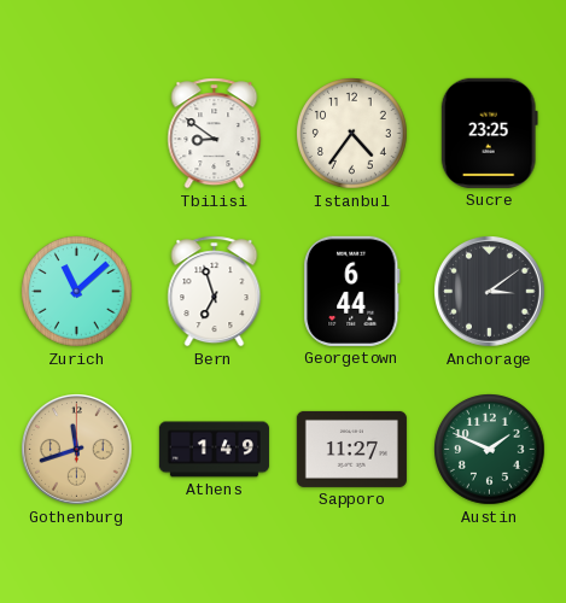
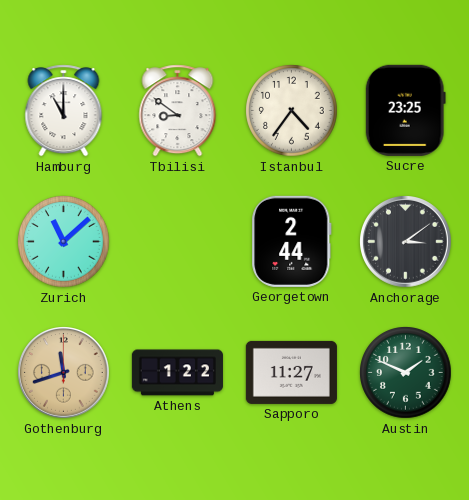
Hamburg: none -> 11:00
Bern: 6:57 -> none
Georgetown: 6:44 -> 2:44
Athens: 1:49 -> 1:22
